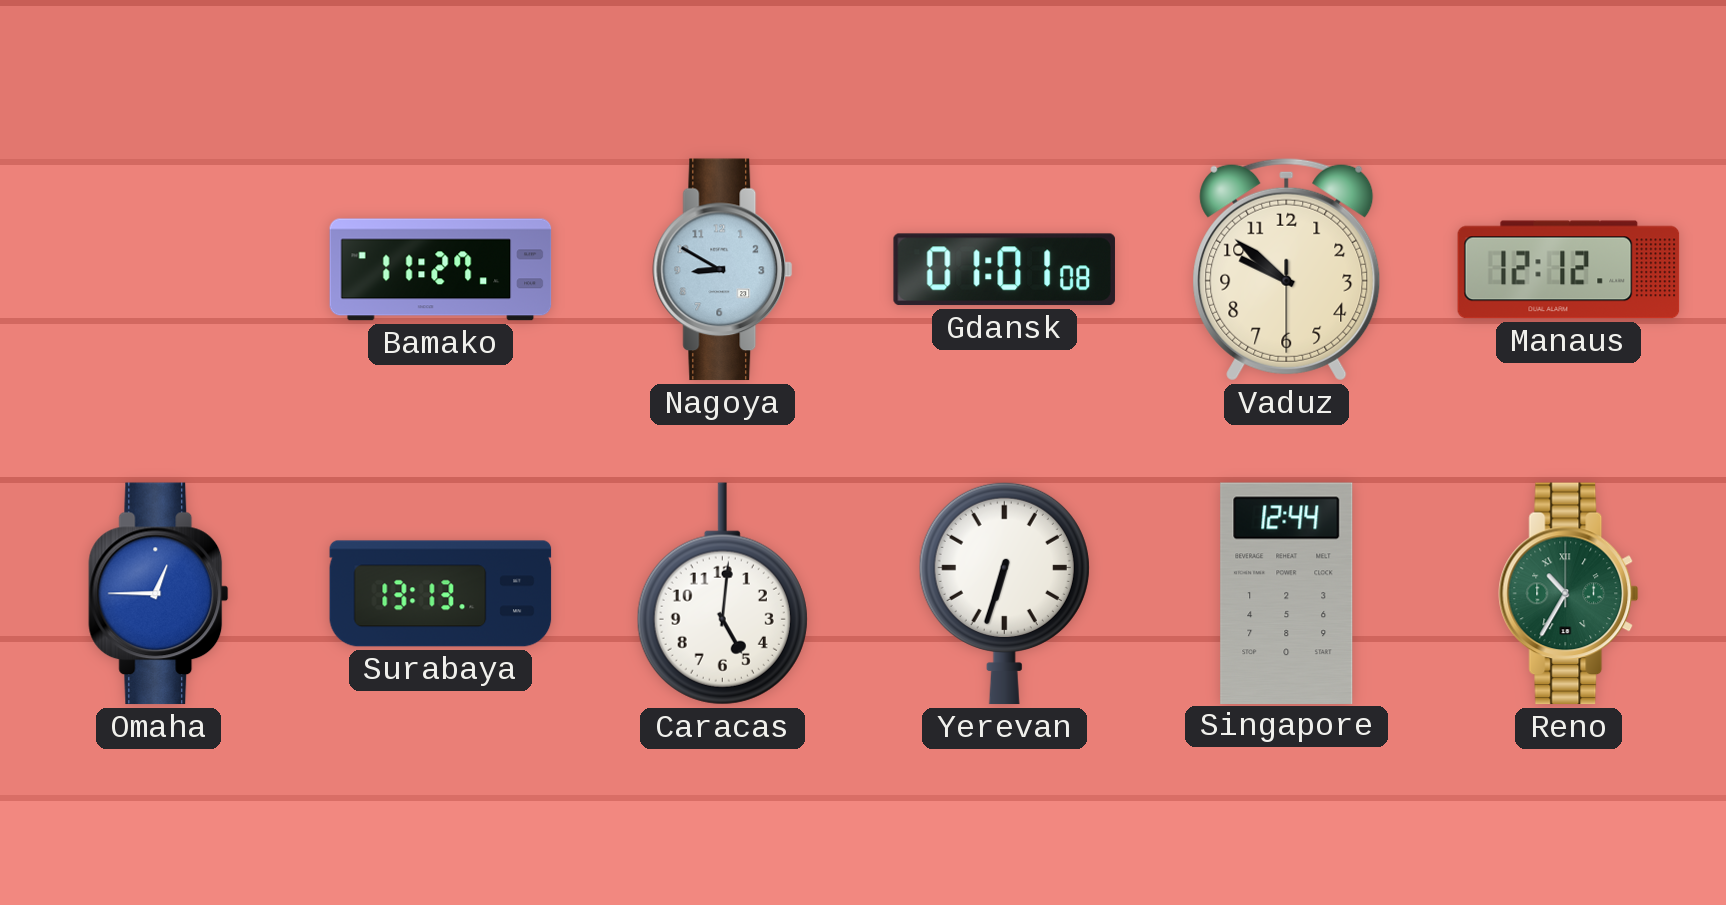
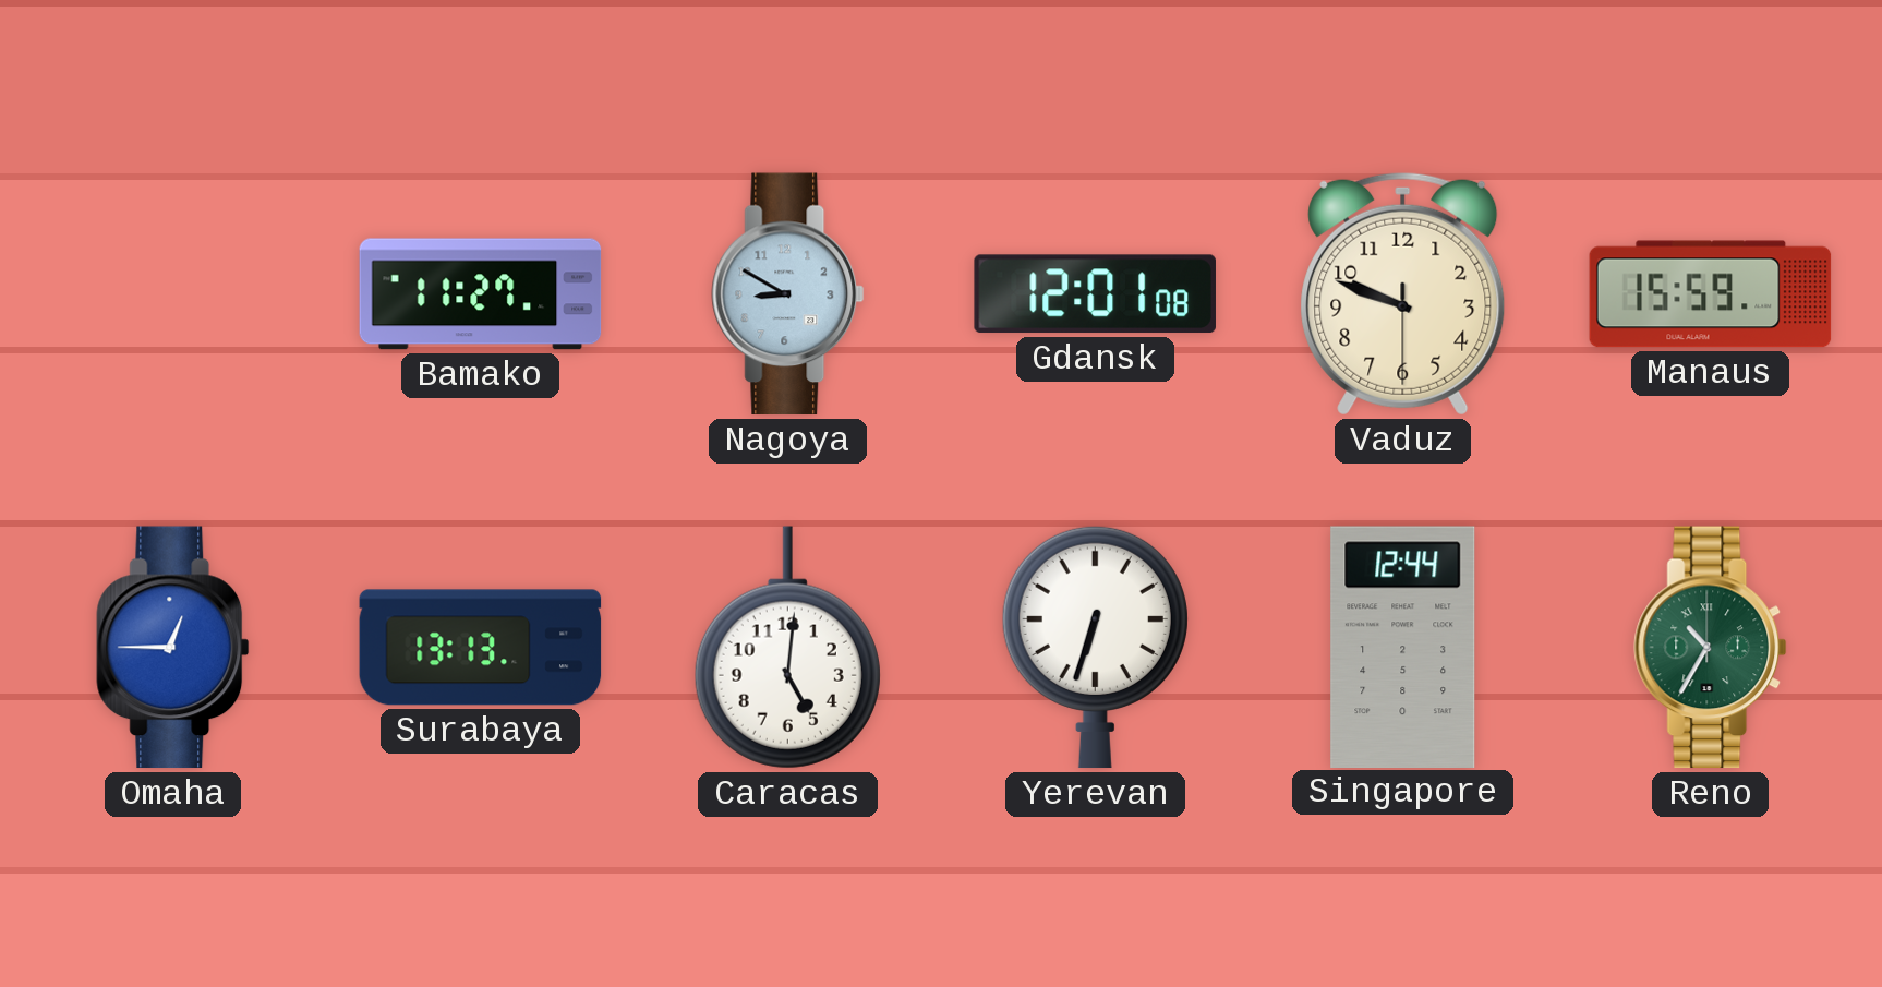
Gdansk: 01:01 -> 12:01
Vaduz: 9:51 -> 9:48
Manaus: 12:12 -> 15:59
